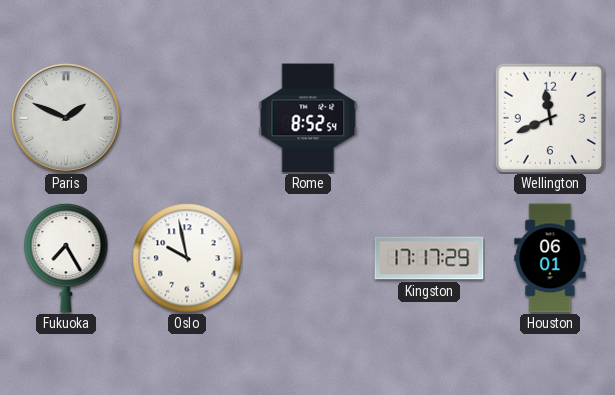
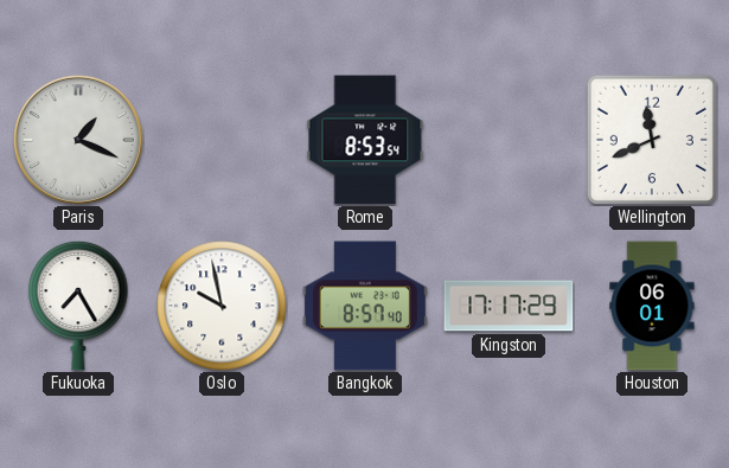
Paris: 1:49 -> 1:19
Rome: 8:52 -> 8:53
Bangkok: none -> 8:57
